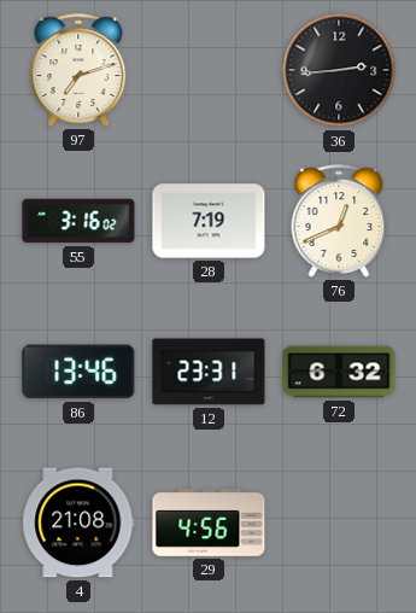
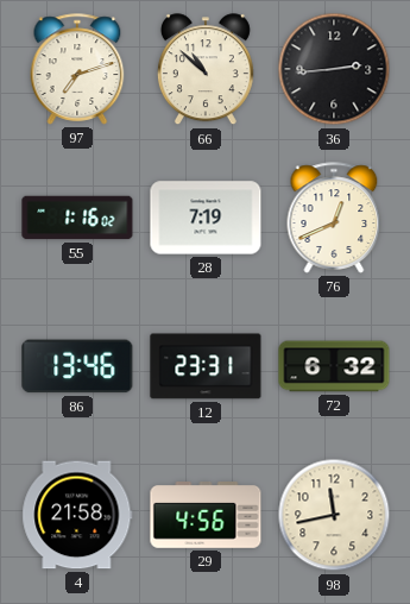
66: none -> 10:52
55: 3:16 -> 1:16
4: 21:08 -> 21:58
98: none -> 11:43
